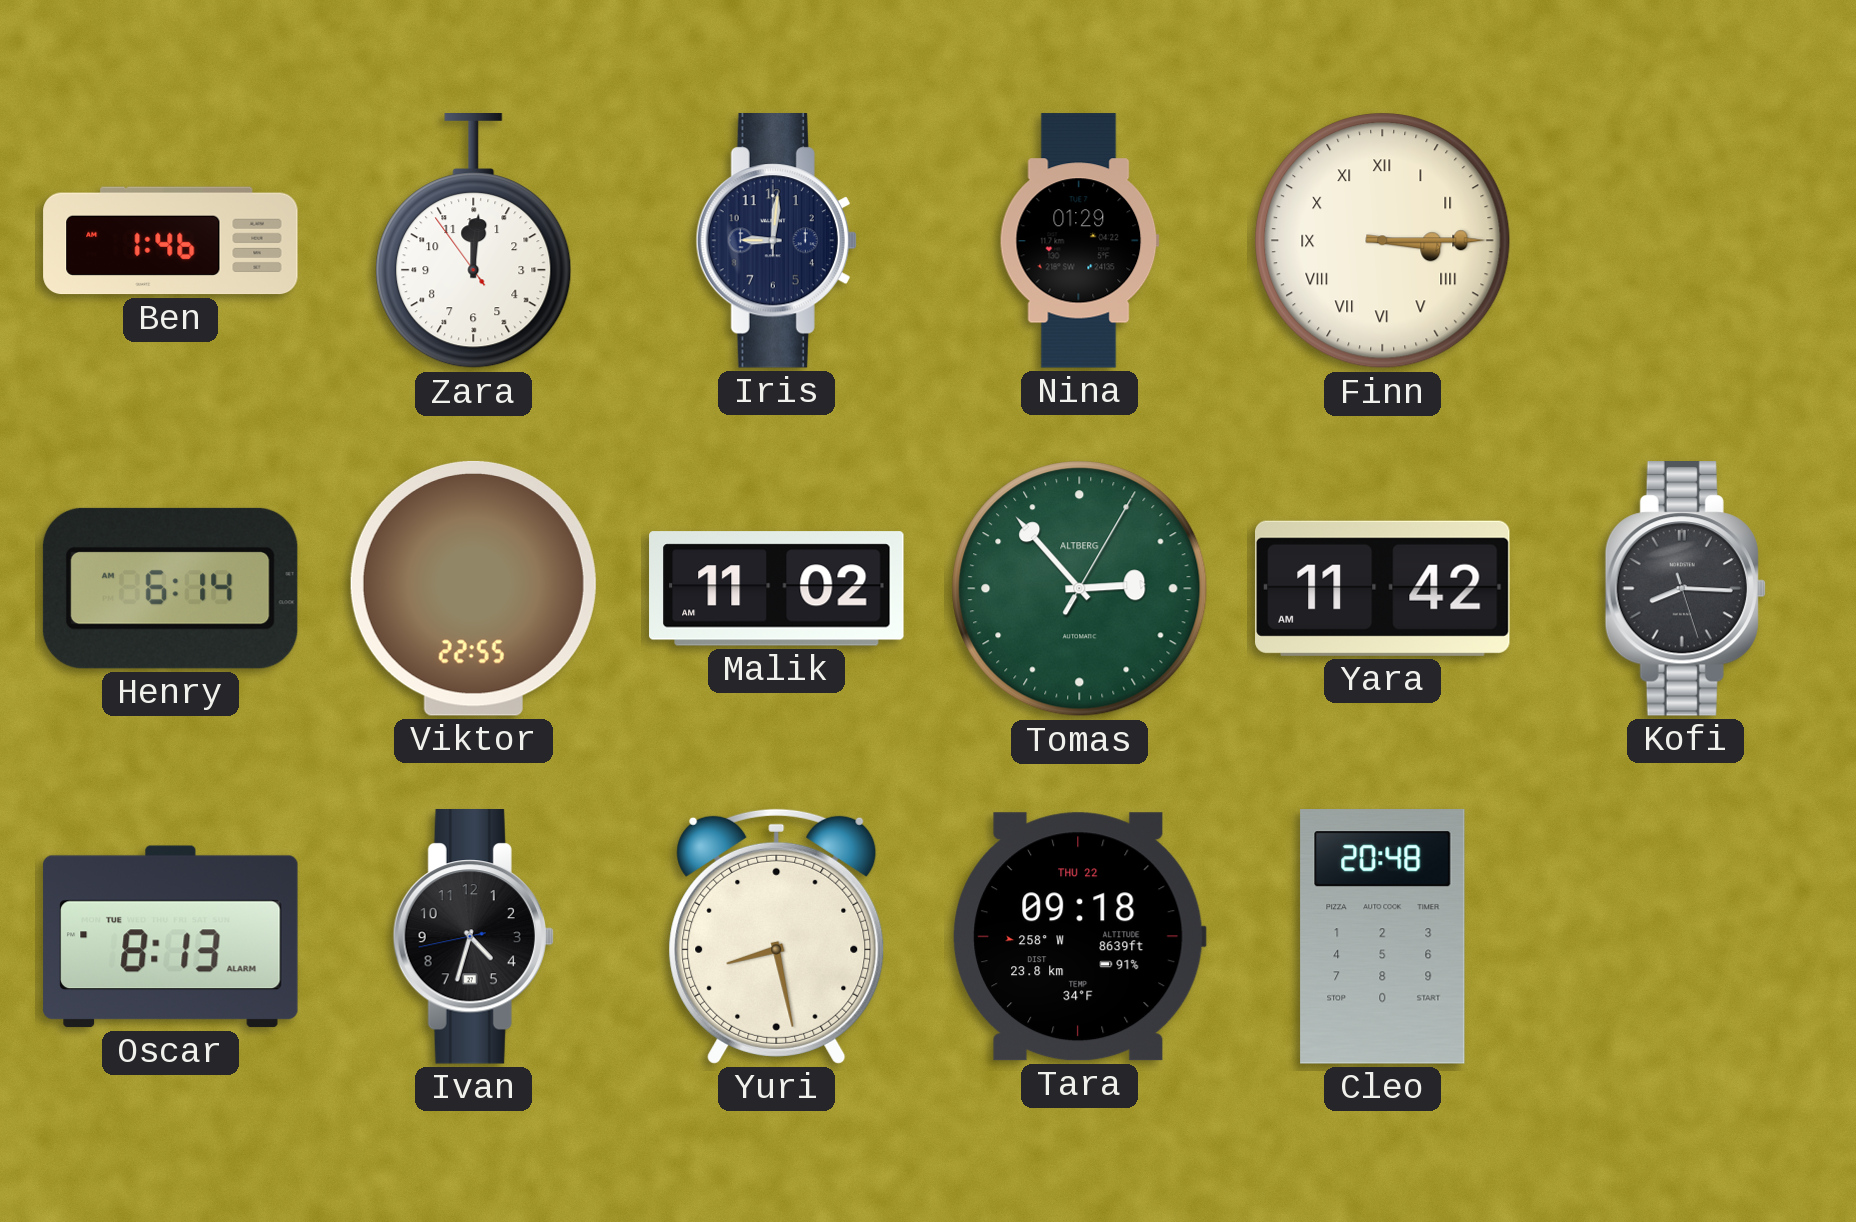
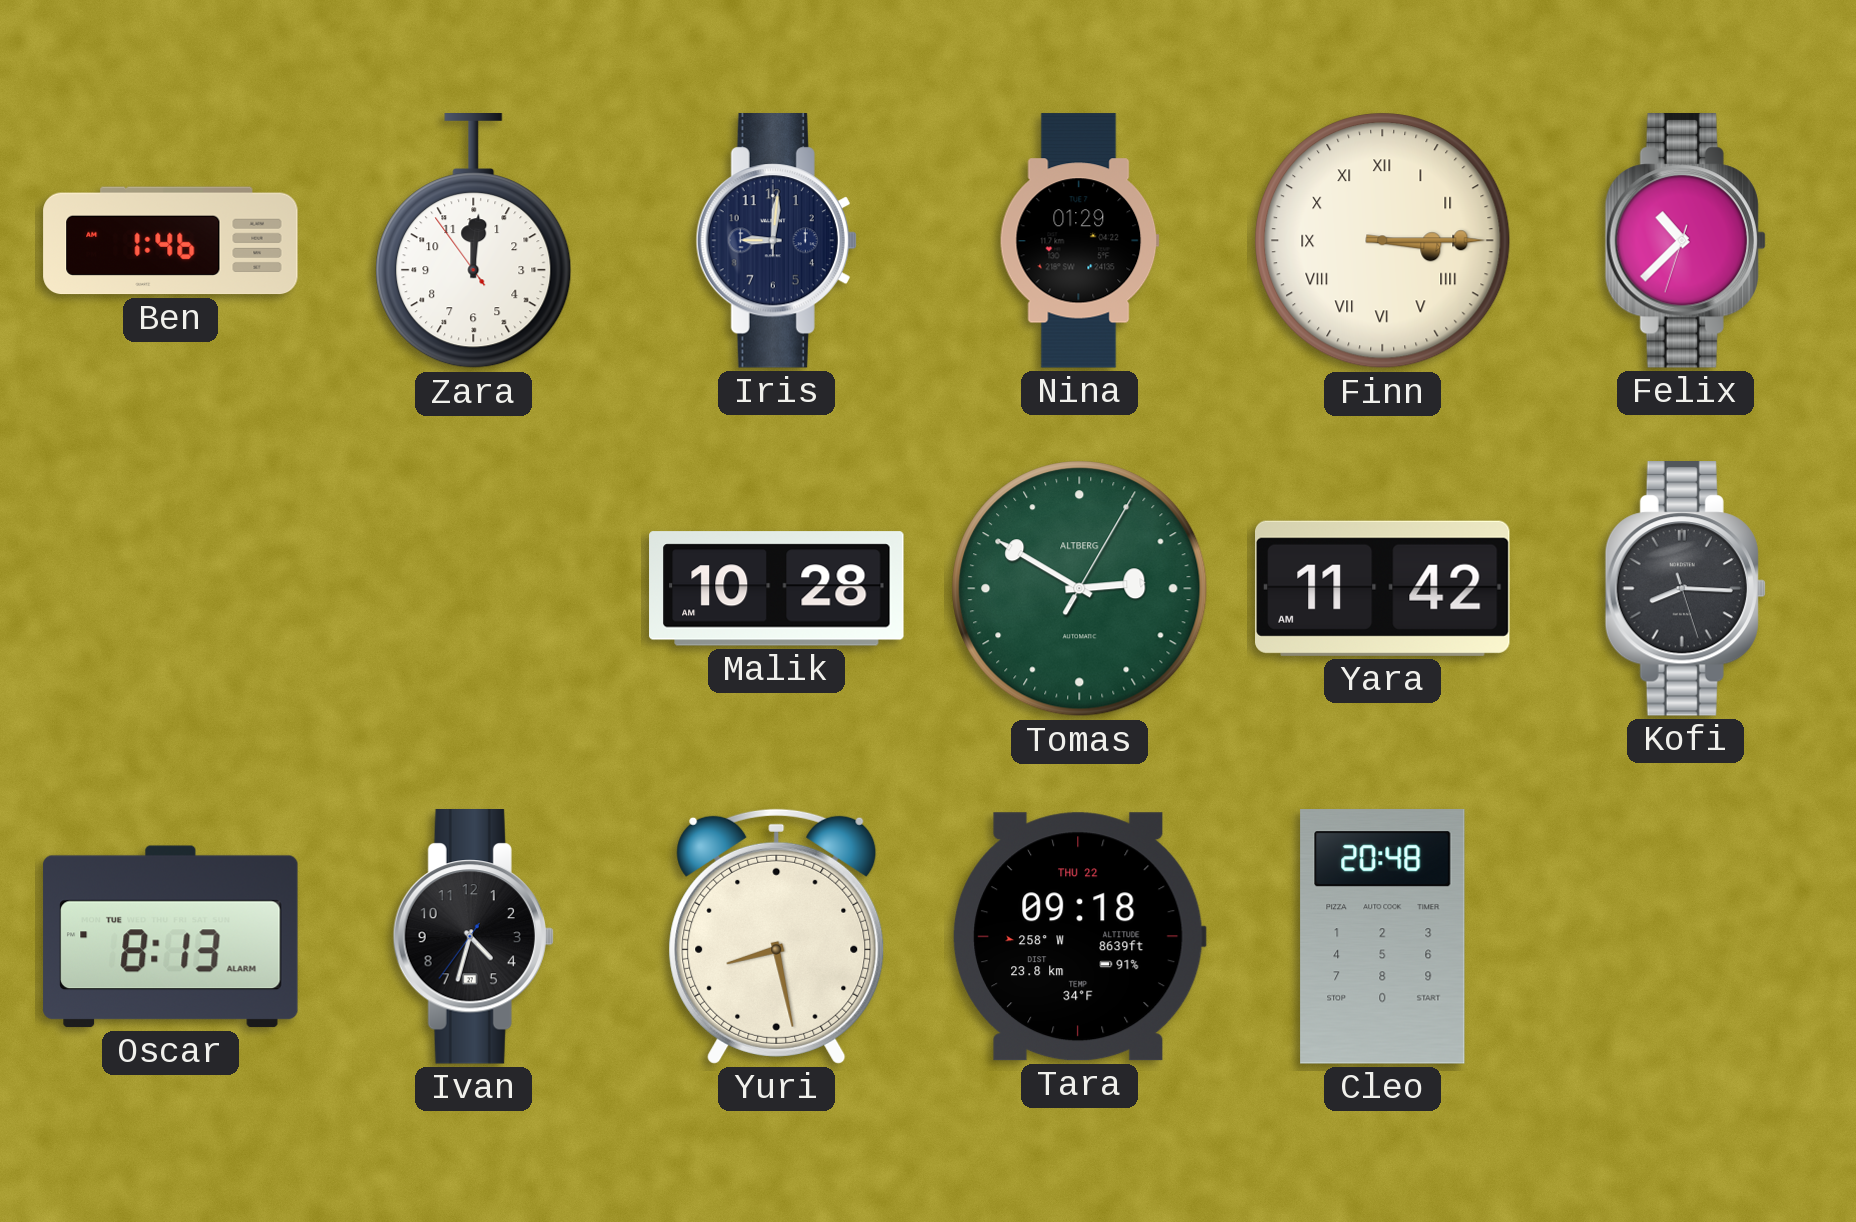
Felix: none -> 10:37
Henry: 6:14 -> none
Viktor: 22:55 -> none
Malik: 11:02 -> 10:28
Tomas: 2:53 -> 2:50
Ivan: 4:32:43 -> 4:32:36
